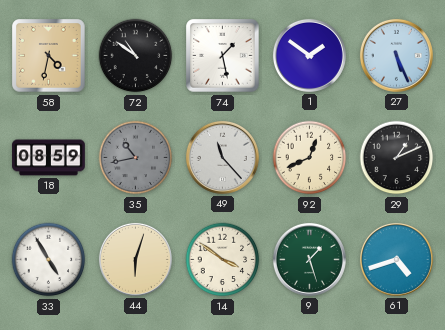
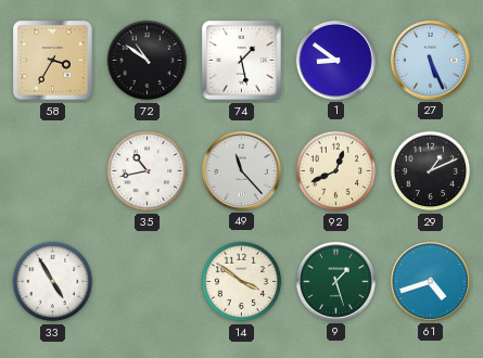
58: 4:32 -> 3:35
1: 1:51 -> 8:51
18: 08:59 -> none
35 dial: grey -> white
44: 6:03 -> none
